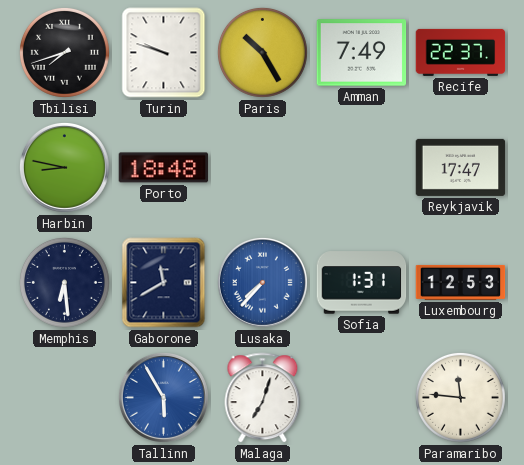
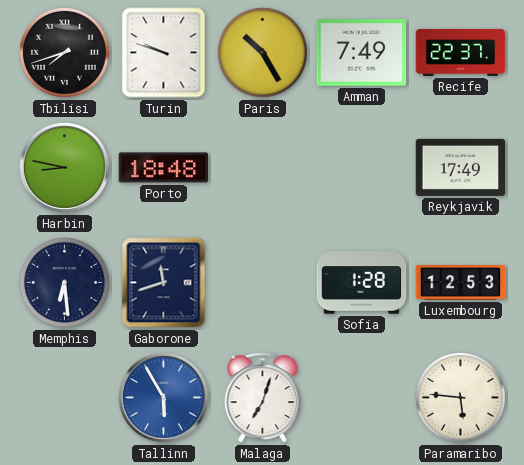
Reykjavik: 17:47 -> 17:49
Gaborone: 11:40 -> 11:42
Lusaka: 7:37 -> none
Sofia: 1:31 -> 1:28
Paramaribo: 11:46 -> 5:46
